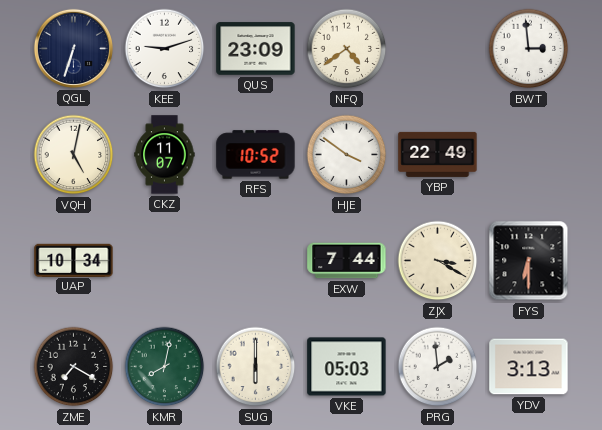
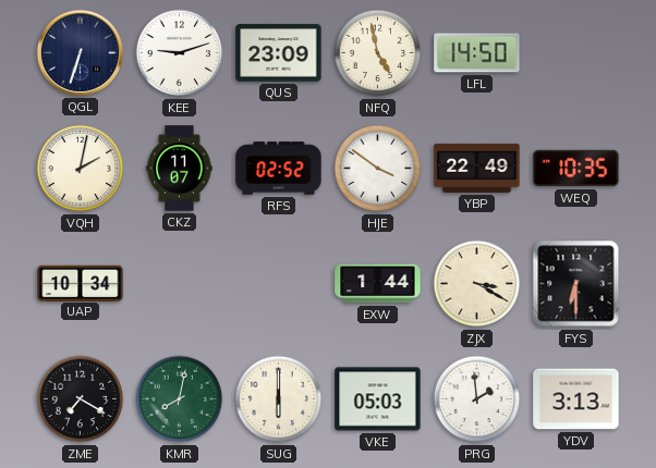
NFQ: 4:39 -> 4:58
LFL: none -> 14:50
BWT: 2:59 -> none
VQH: 5:02 -> 2:02
RFS: 10:52 -> 02:52
WEQ: none -> 10:35
EXW: 7:44 -> 1:44
